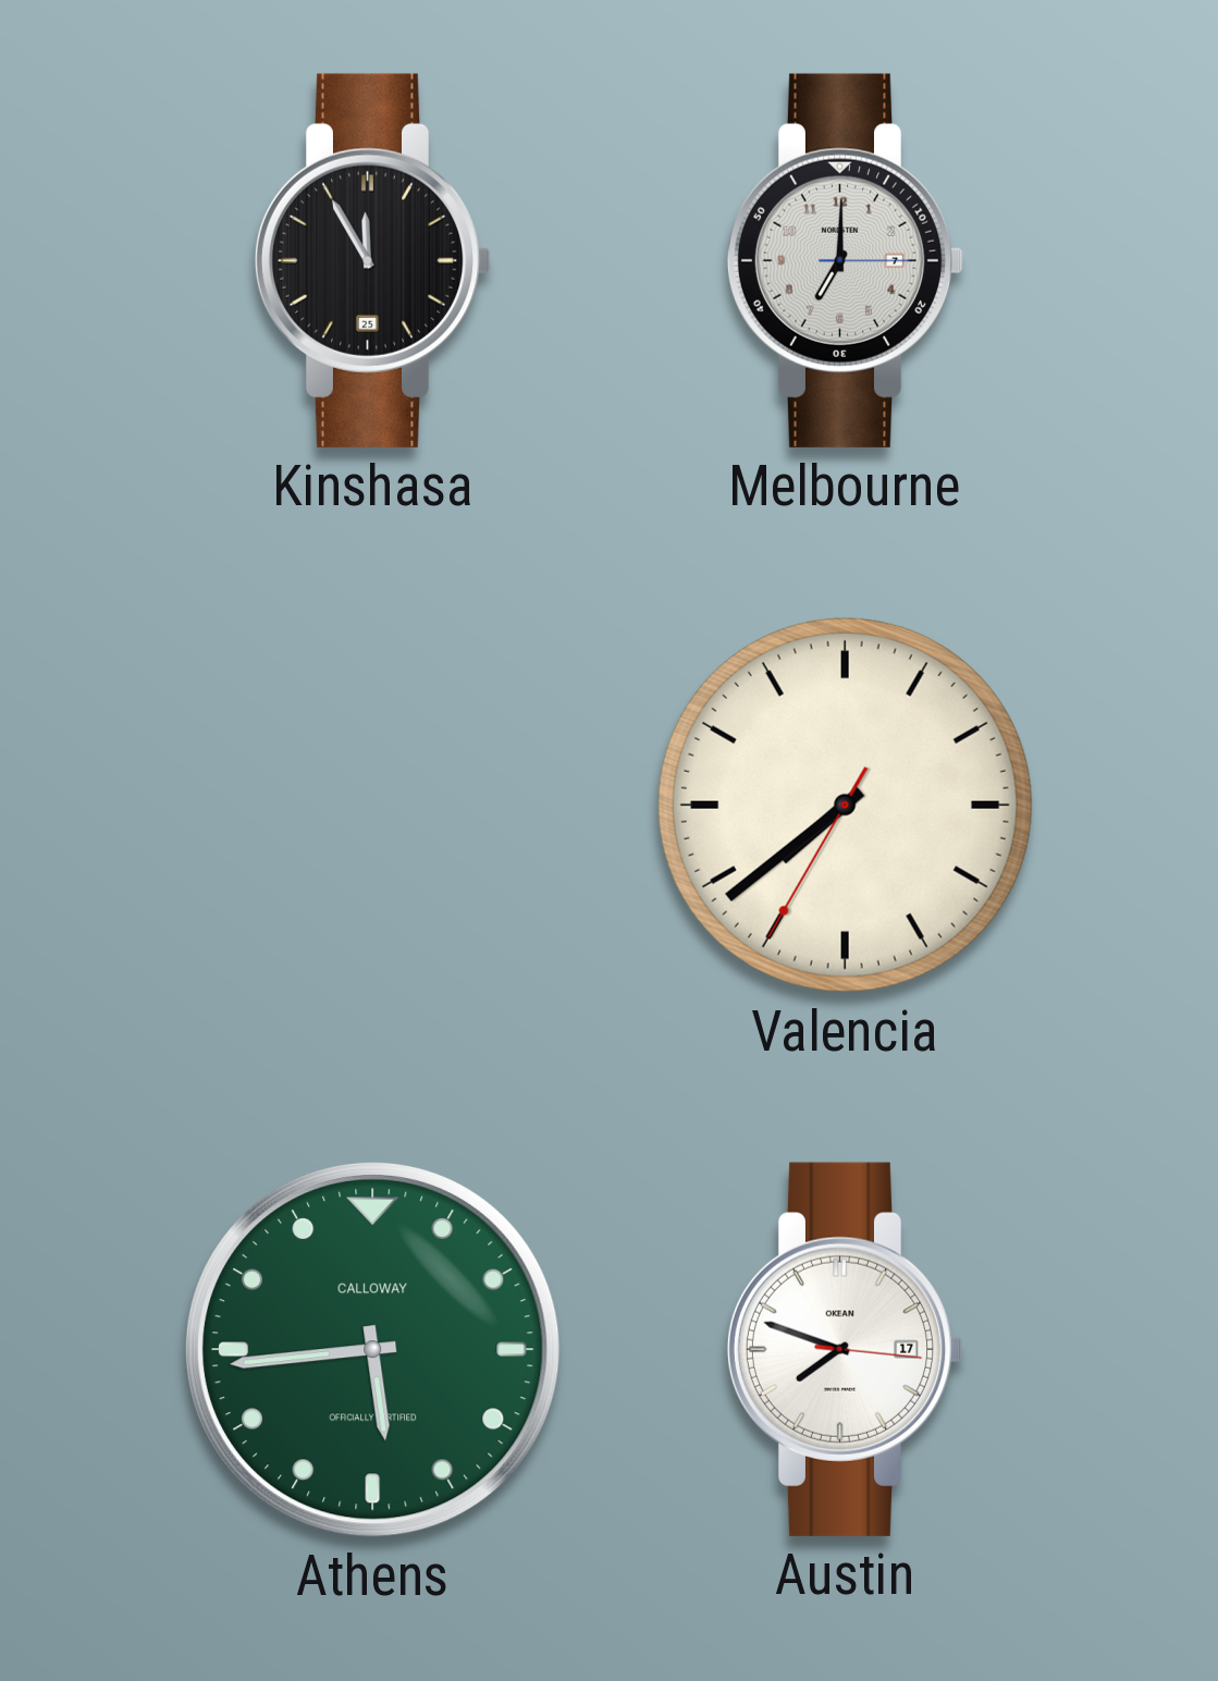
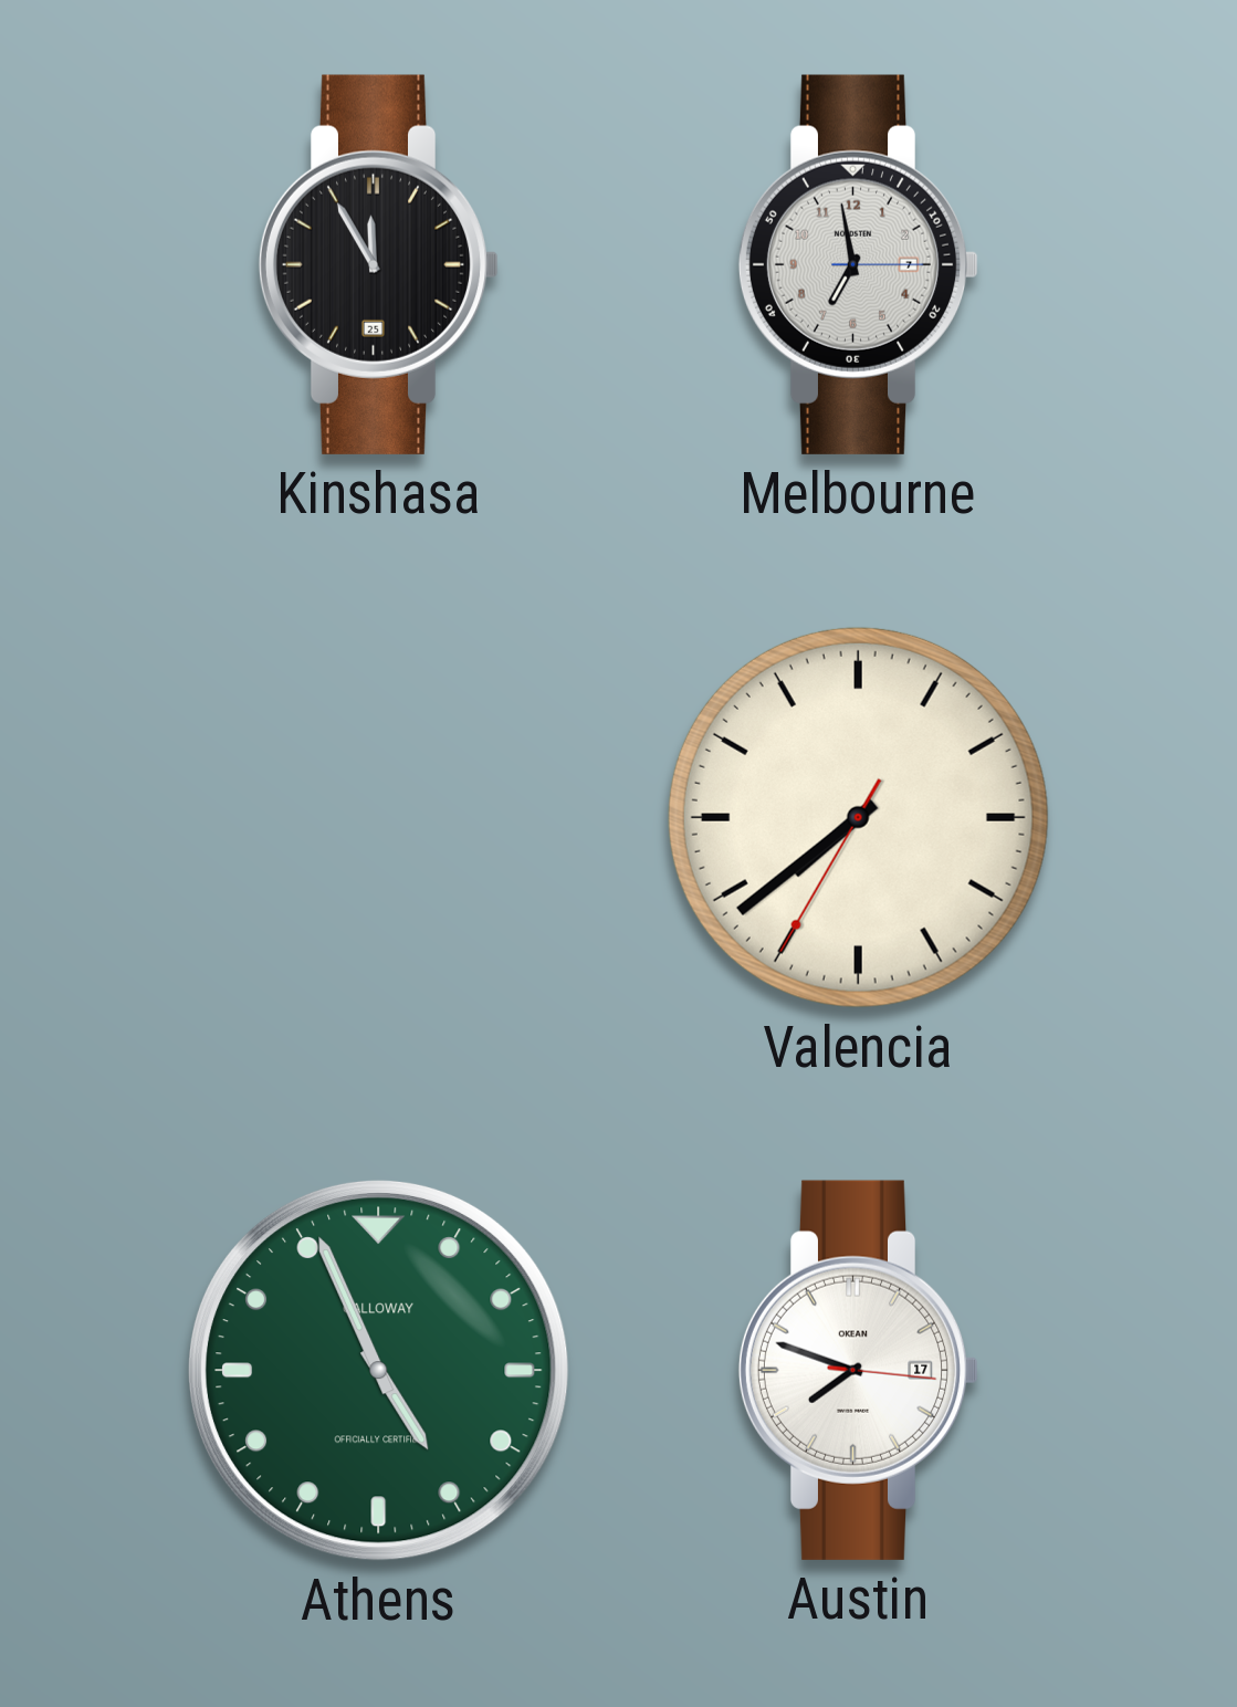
Melbourne: 7:00 -> 6:58
Athens: 5:44 -> 4:56
